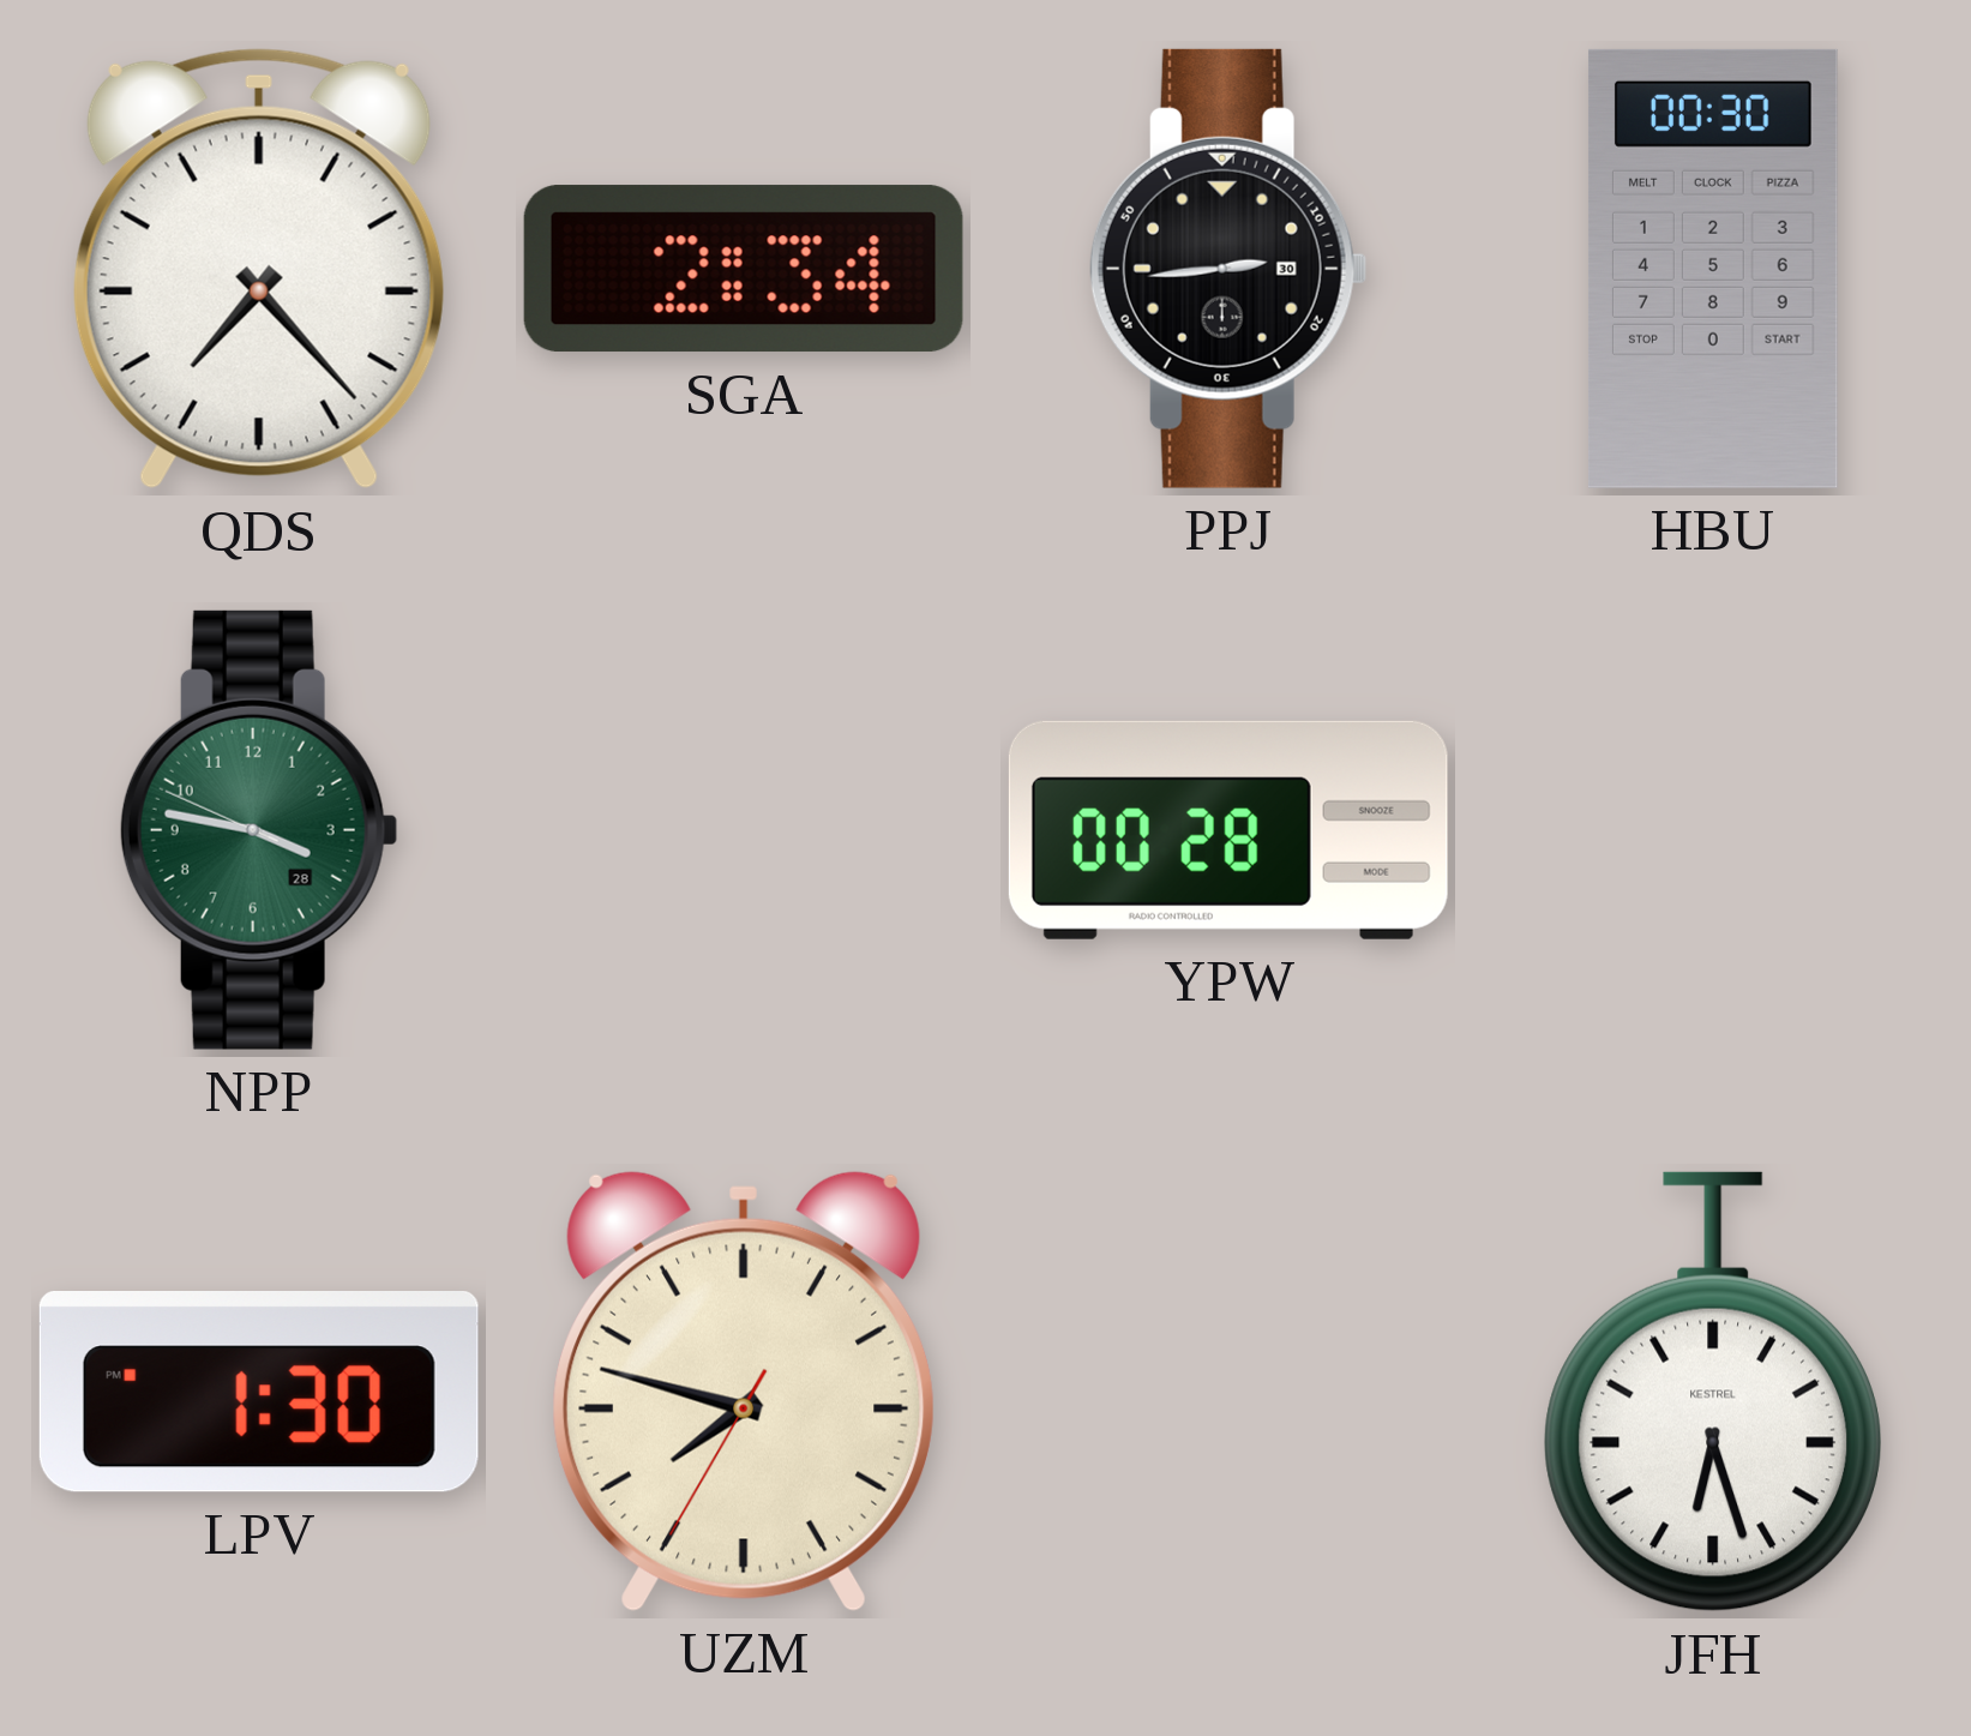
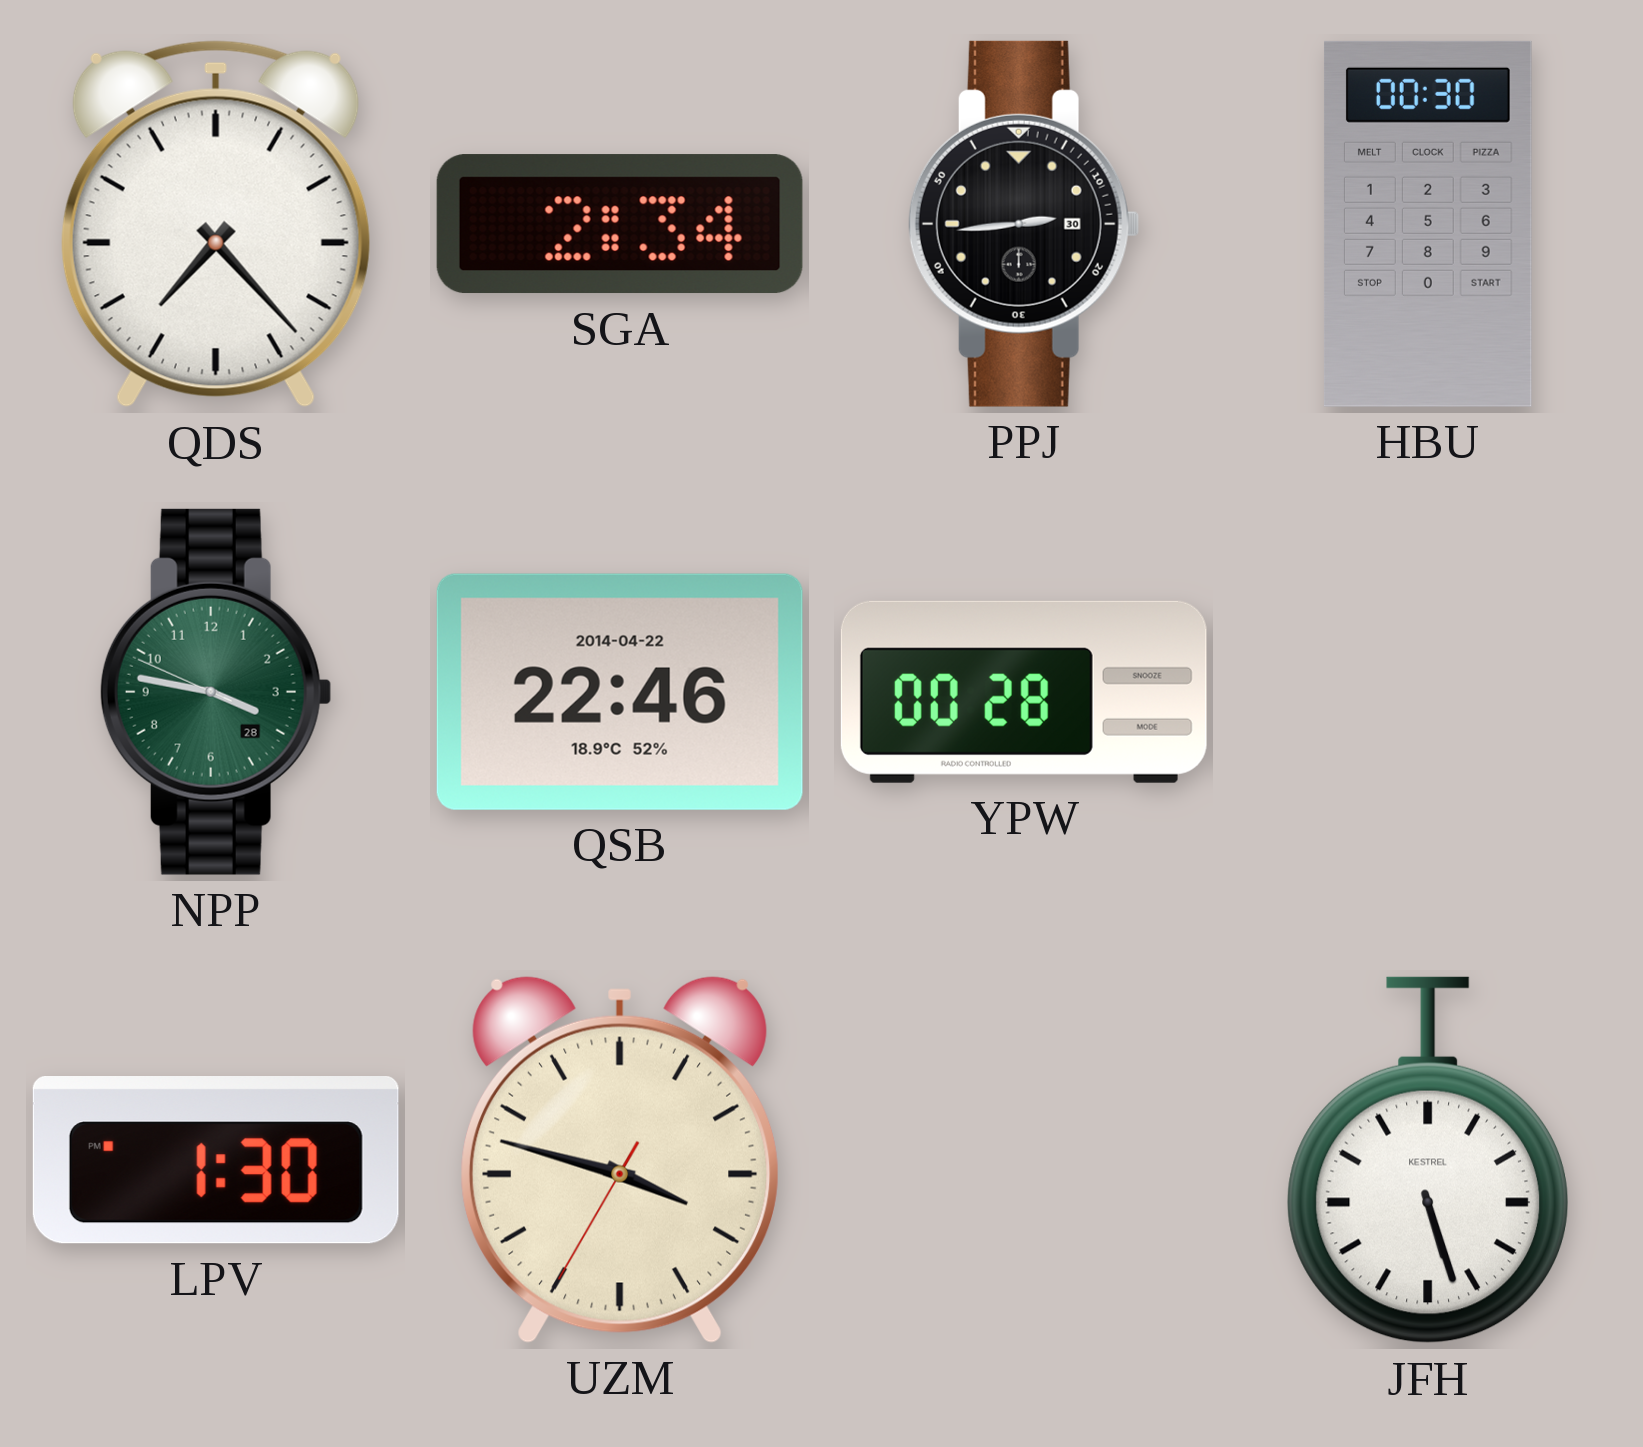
QSB: none -> 22:46
UZM: 7:47 -> 3:47
JFH: 6:27 -> 5:27
